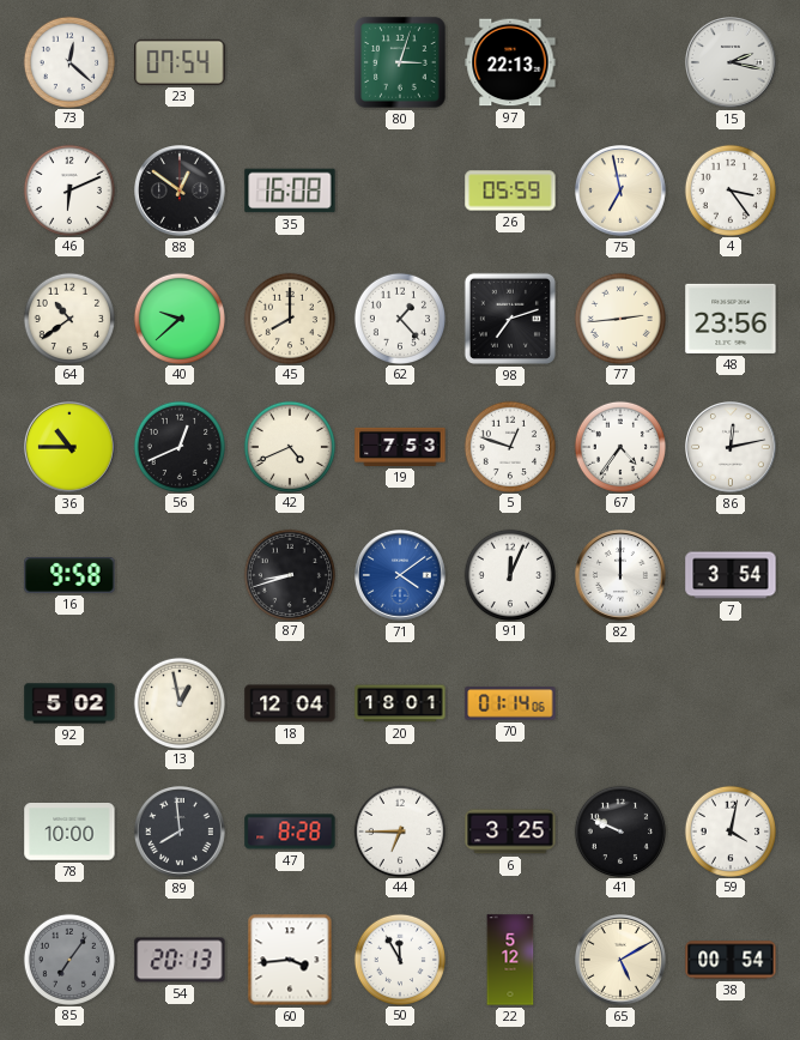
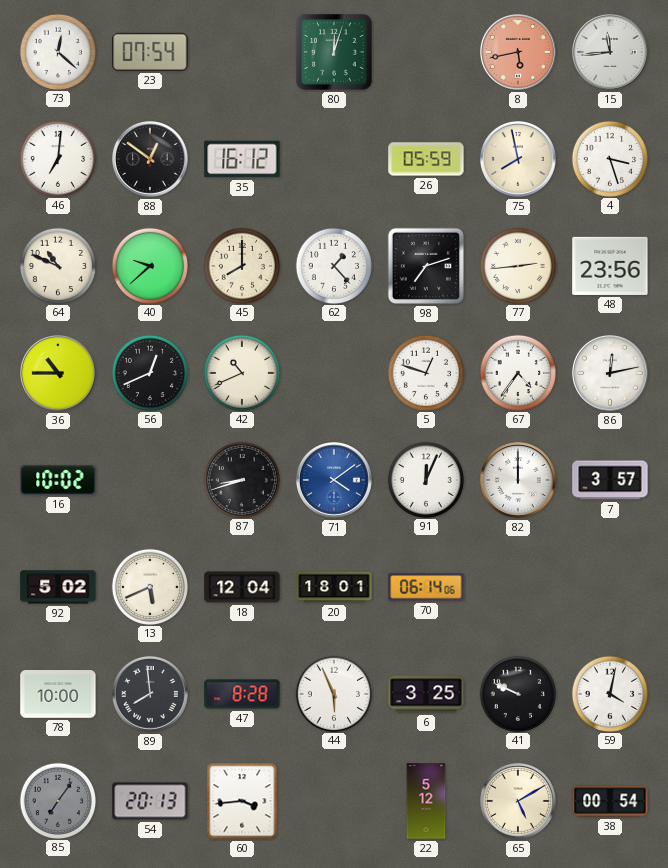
80: 3:03 -> 12:03
97: 22:13 -> none
8: none -> 5:43
15: 2:17 -> 11:44
46: 6:11 -> 7:01
35: 16:08 -> 16:12
75: 6:58 -> 7:58
4: 3:24 -> 3:27
64: 10:39 -> 10:49
42: 4:41 -> 10:41
19: 7:53 -> none
16: 9:58 -> 10:02
7: 3:54 -> 3:57
13: 12:58 -> 5:41
70: 01:14 -> 06:14
44: 6:45 -> 5:56
50: 11:55 -> none
